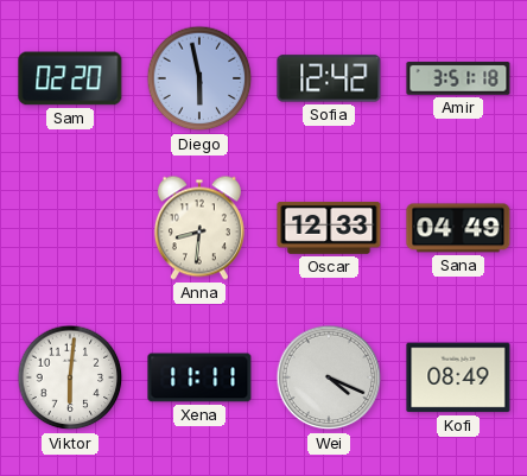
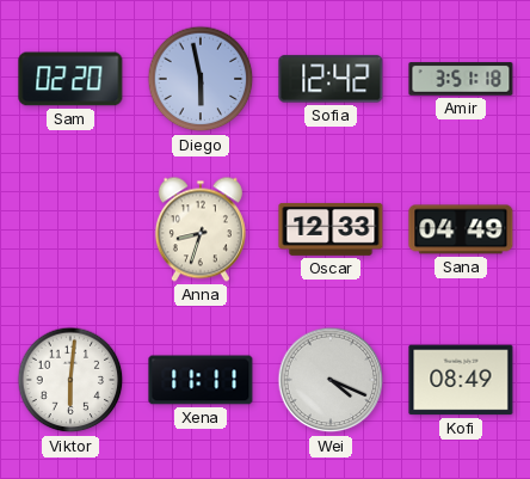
Anna: 8:31 -> 8:33
